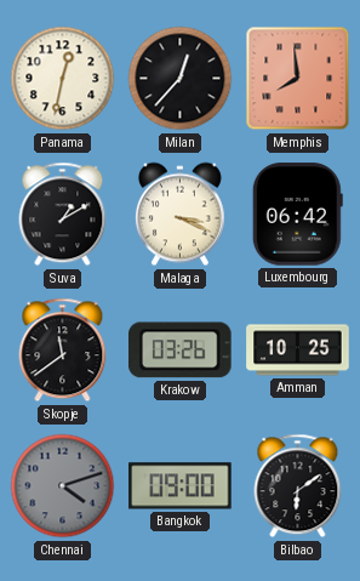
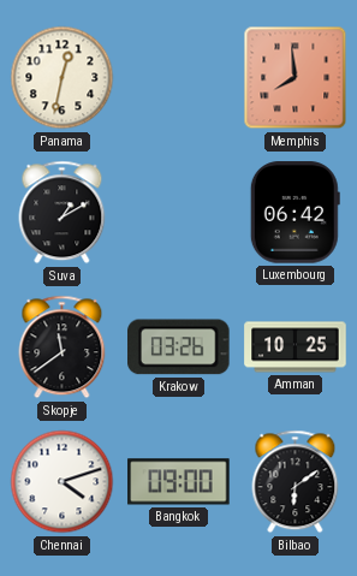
Milan: 12:37 -> none
Malaga: 3:19 -> none
Chennai dial: grey -> white
